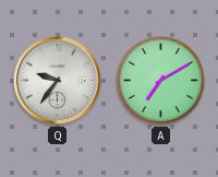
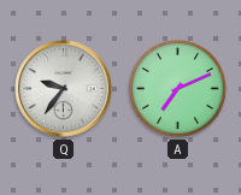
A: 7:10 -> 7:11
